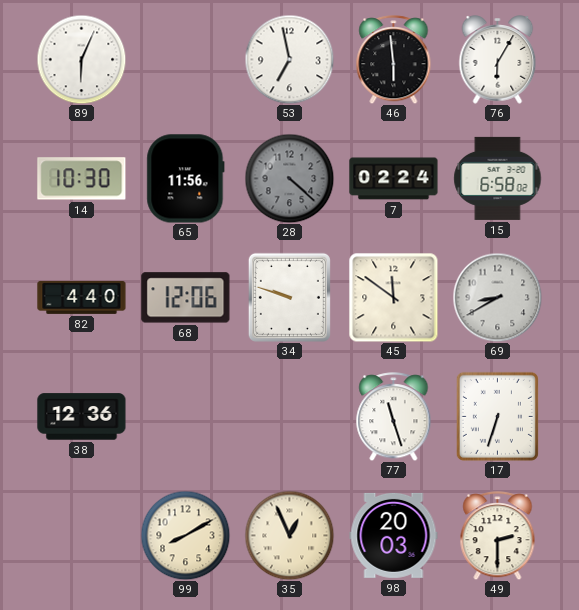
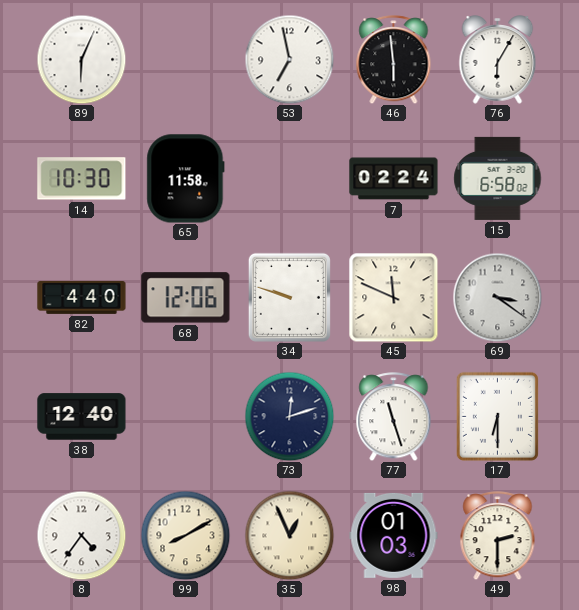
65: 11:56 -> 11:58
28: 4:22 -> none
45: 11:51 -> 11:49
69: 8:40 -> 3:21
38: 12:36 -> 12:40
73: none -> 12:12
17: 6:33 -> 6:30
8: none -> 4:36
98: 20:03 -> 01:03
